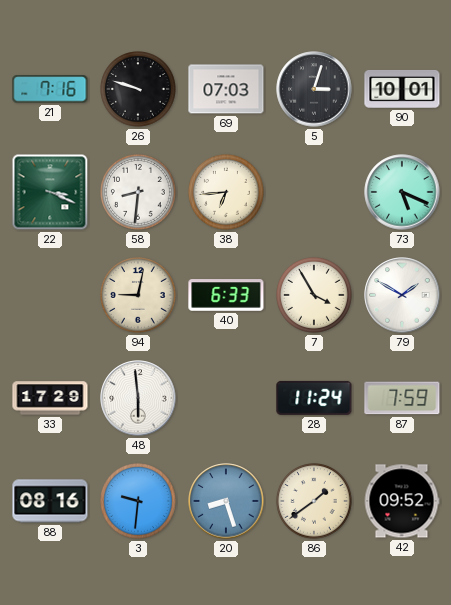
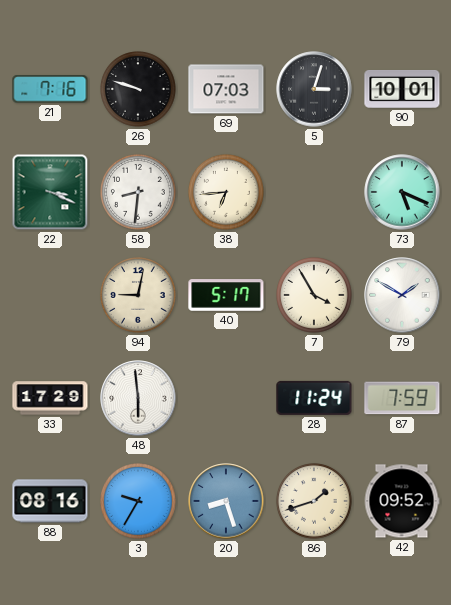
40: 6:33 -> 5:17
3: 9:31 -> 9:35
86: 1:39 -> 1:42
